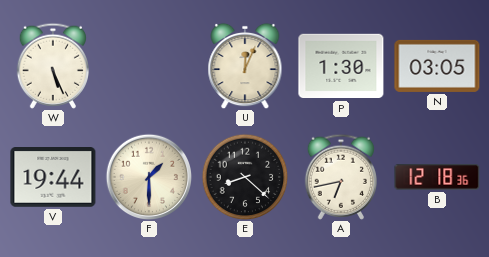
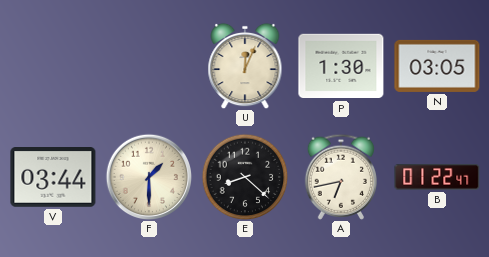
W: 5:26 -> none
V: 19:44 -> 03:44
B: 12:18 -> 01:22
